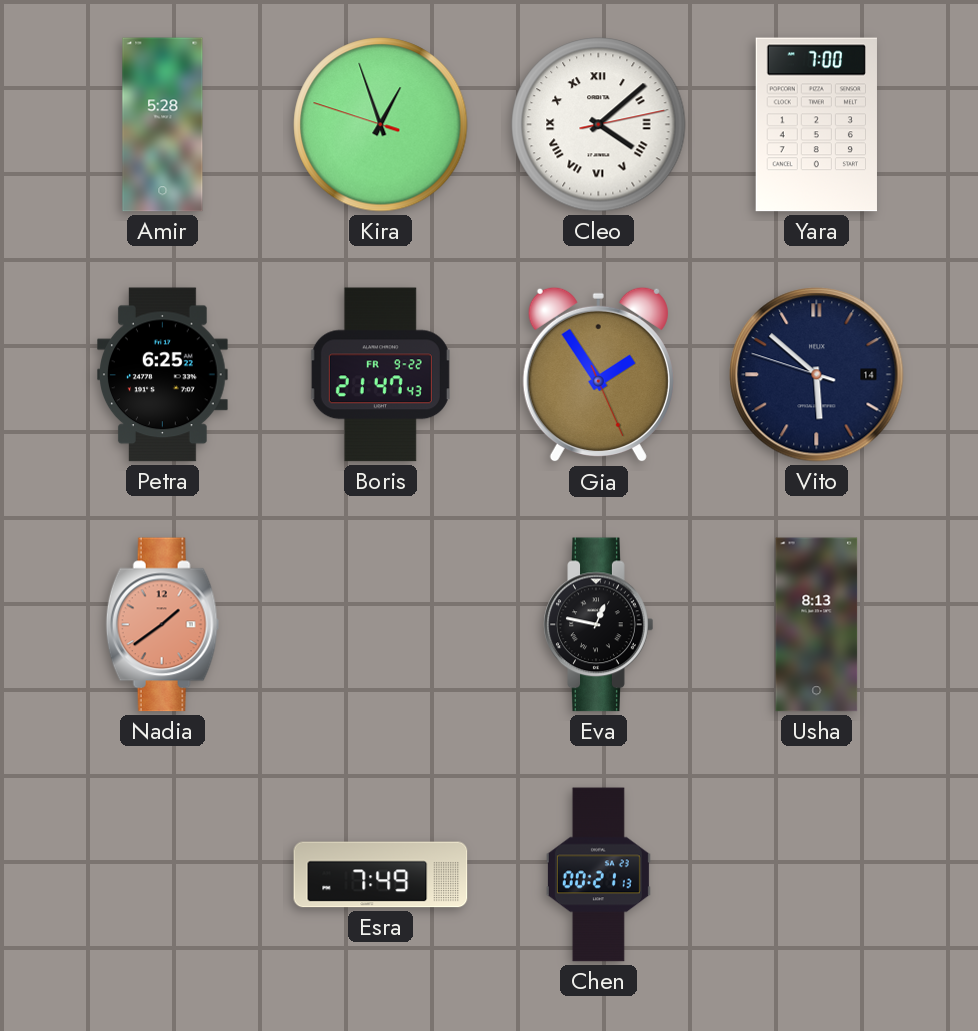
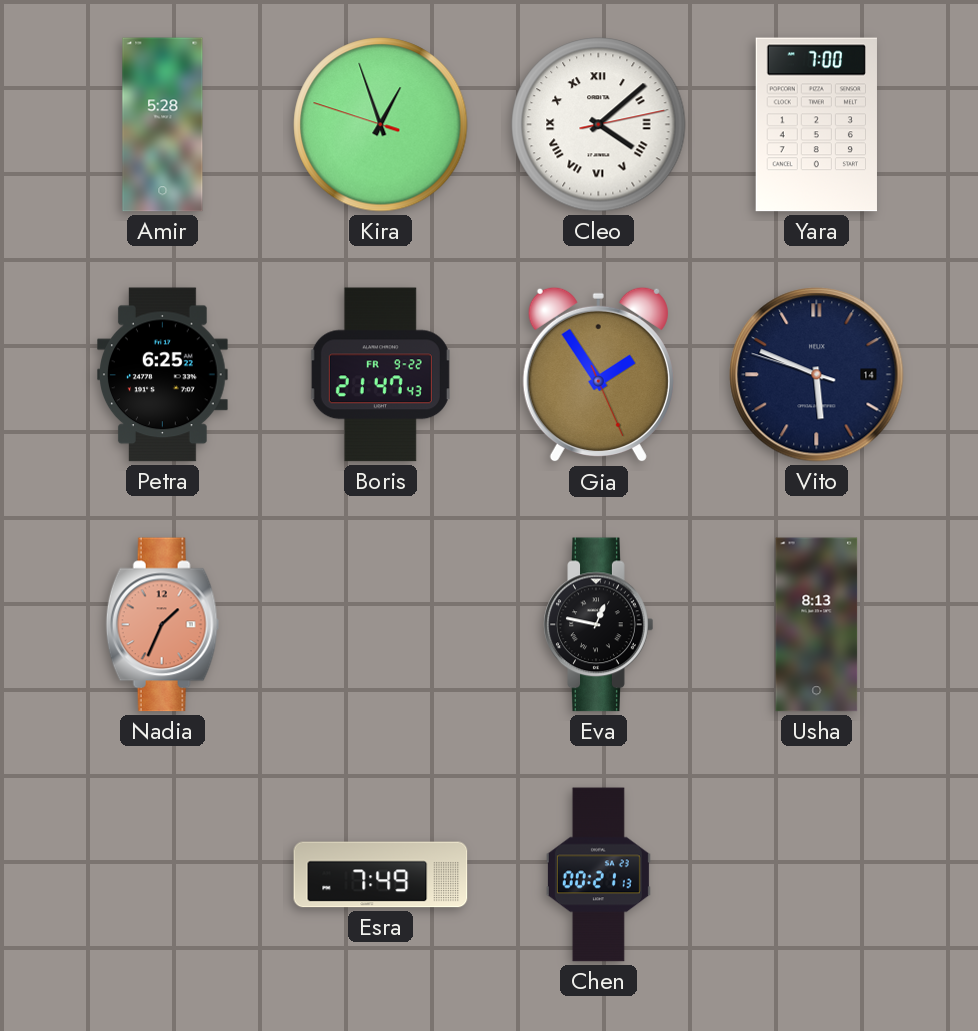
Vito: 5:51 -> 5:48
Nadia: 1:39 -> 1:34
